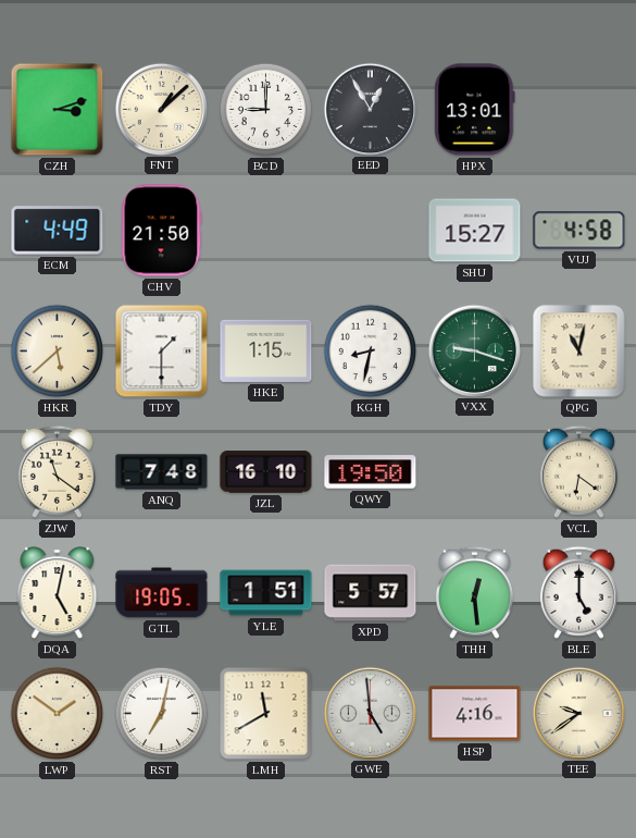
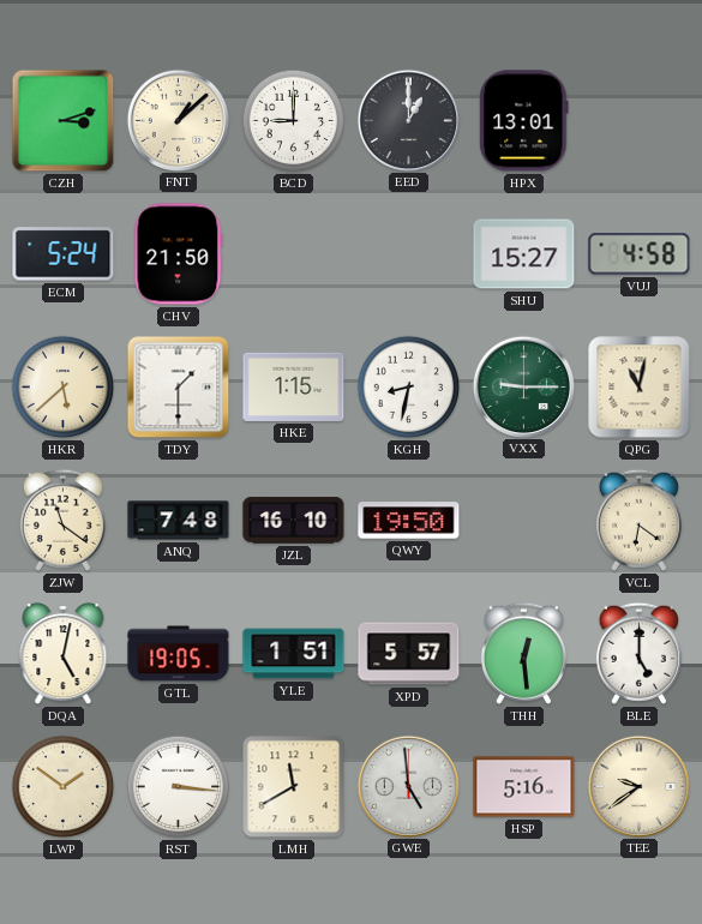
EED: 12:55 -> 1:00
ECM: 4:49 -> 5:24
VXX: 9:18 -> 9:15
RST: 7:02 -> 3:16
HSP: 4:16 -> 5:16
